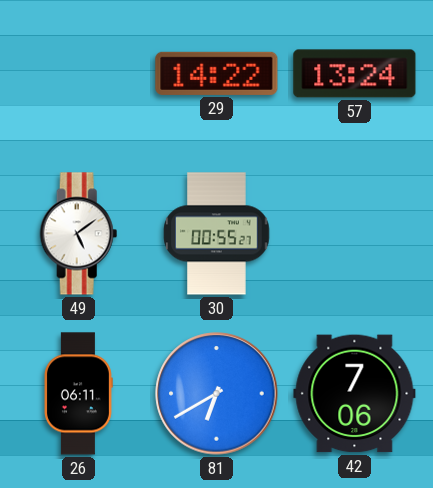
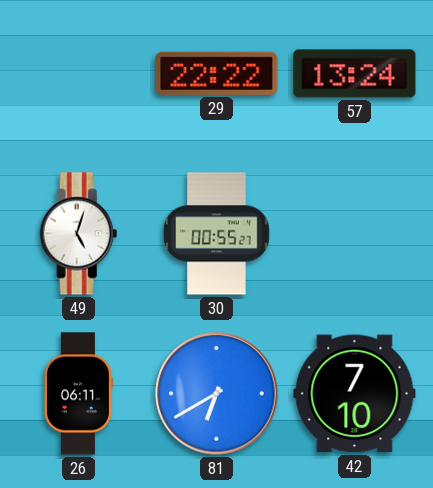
29: 14:22 -> 22:22
49: 5:09 -> 5:03
42: 7:06 -> 7:10
